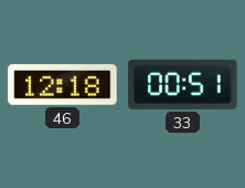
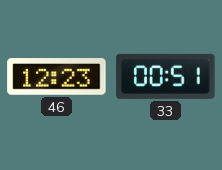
46: 12:18 -> 12:23
